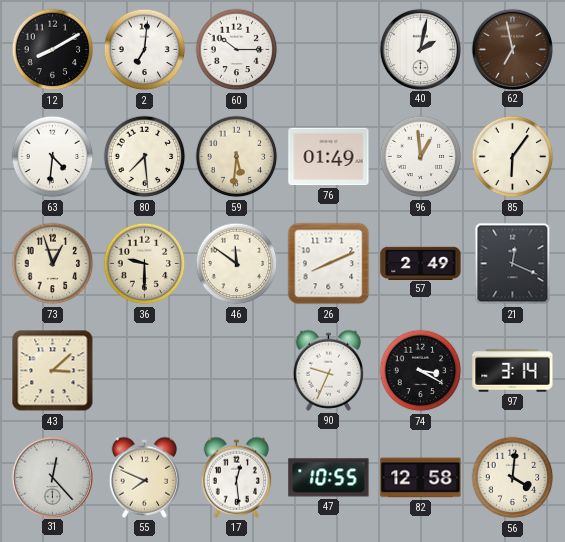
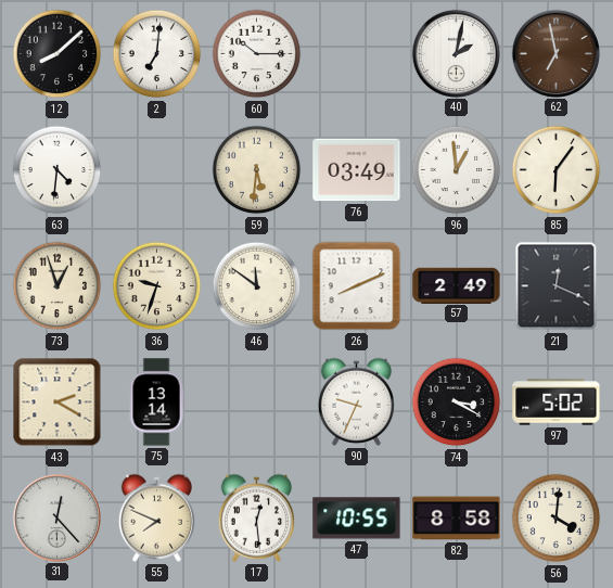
12: 8:10 -> 8:08
80: 7:29 -> none
76: 01:49 -> 03:49
36: 9:30 -> 9:33
43: 3:08 -> 2:20
75: none -> 13:14
97: 3:14 -> 5:02
82: 12:58 -> 8:58
